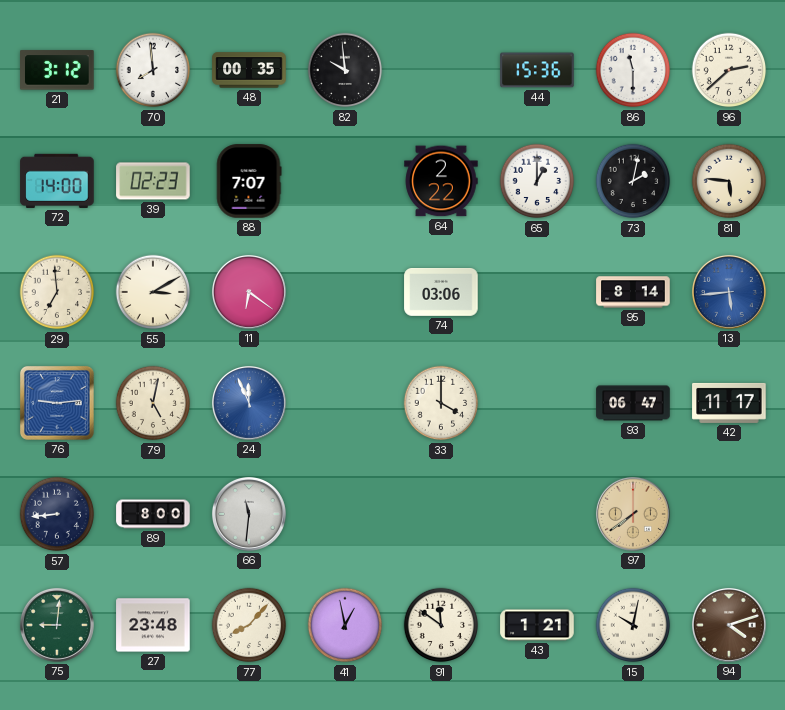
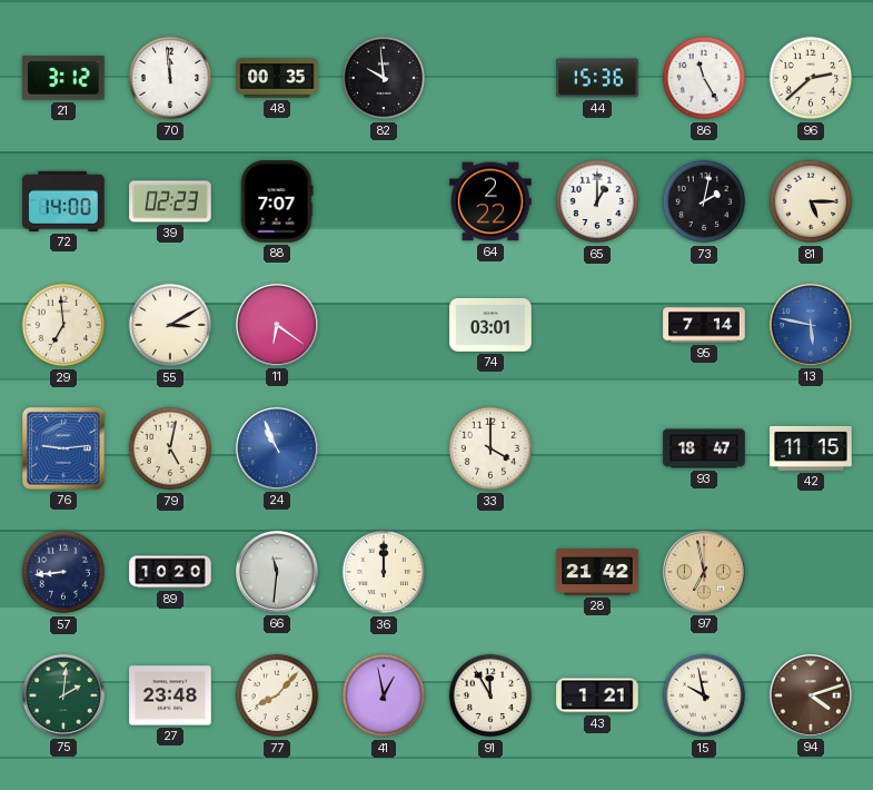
70: 7:59 -> 11:59
86: 11:30 -> 11:25
81: 5:46 -> 5:15
74: 03:06 -> 03:01
95: 8:14 -> 7:14
13: 5:44 -> 5:47
24: 11:56 -> 10:56
93: 06:47 -> 18:47
42: 11:17 -> 11:15
89: 8:00 -> 10:20
36: none -> 12:00
28: none -> 21:42
97: 7:39 -> 6:58
75: 9:01 -> 2:01
91: 11:51 -> 11:55
15: 10:02 -> 9:58
